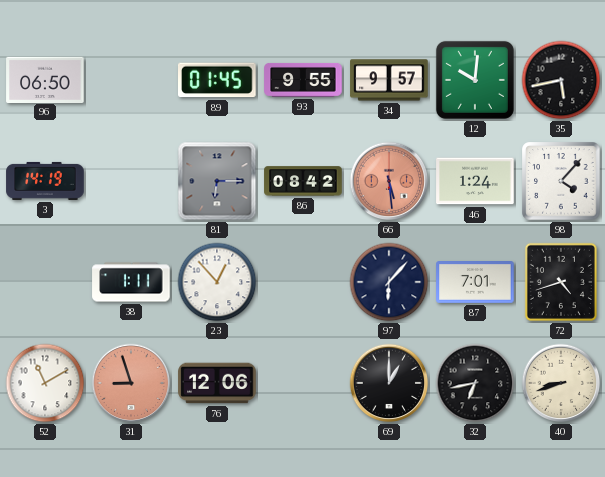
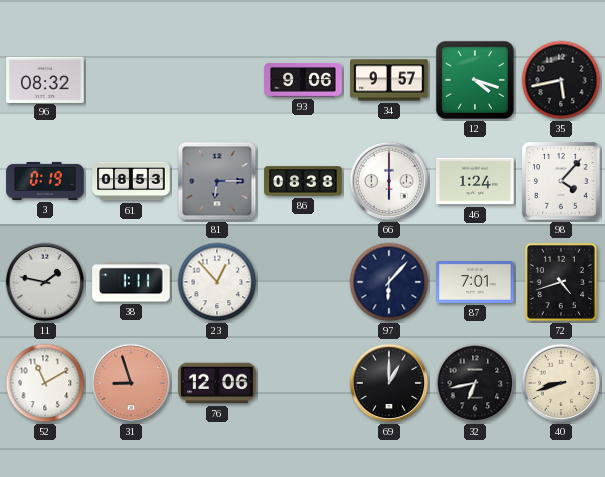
96: 06:50 -> 08:32
89: 01:45 -> none
93: 9:55 -> 9:06
12: 10:01 -> 4:18
3: 14:19 -> 0:19
61: none -> 08:53
86: 08:42 -> 08:38
66: 5:29 -> 6:00
66 dial: salmon -> white
11: none -> 1:47
